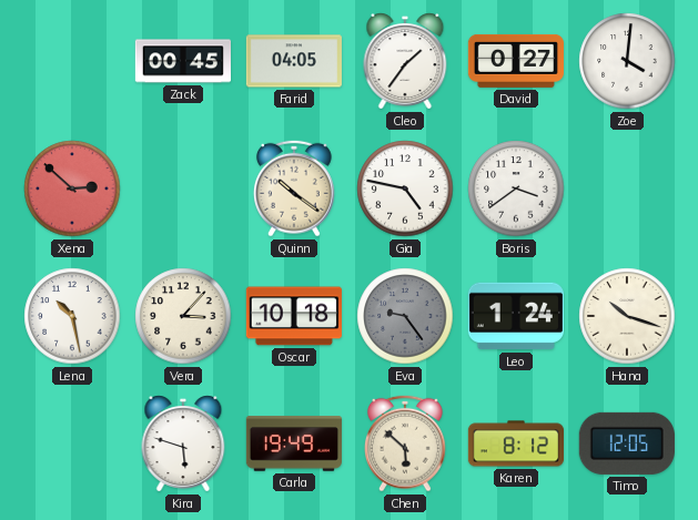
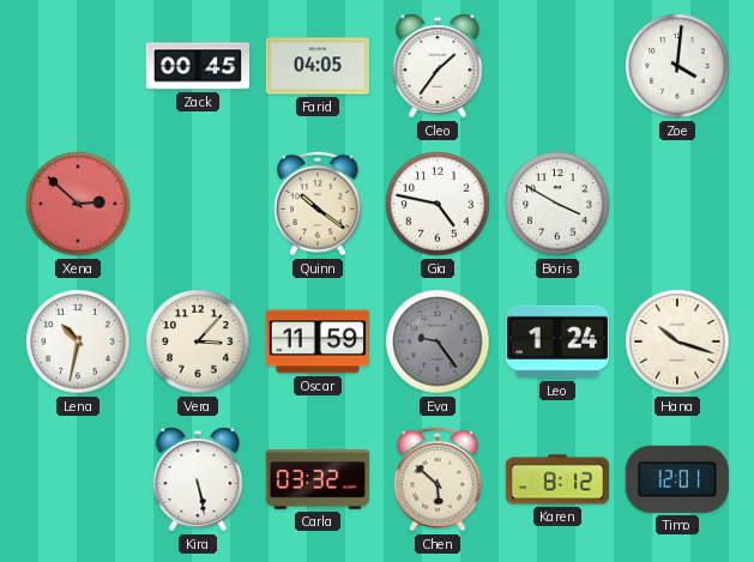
David: 0:27 -> none
Boris: 3:39 -> 3:50
Lena: 10:28 -> 10:32
Oscar: 10:18 -> 11:59
Kira: 5:48 -> 5:28
Carla: 19:49 -> 03:32
Timo: 12:05 -> 12:01
